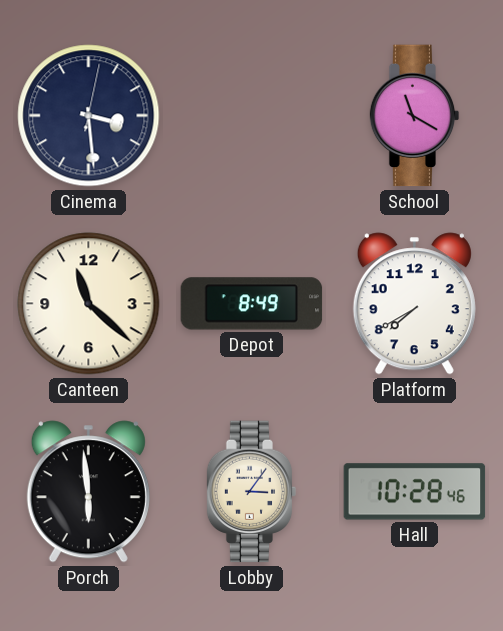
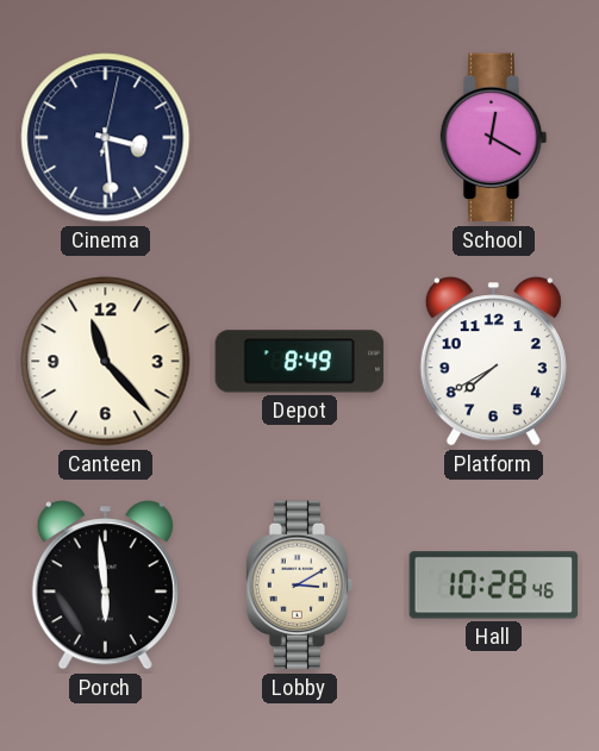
School: 11:20 -> 12:20
Canteen: 11:22 -> 11:23
Lobby: 3:06 -> 3:10
